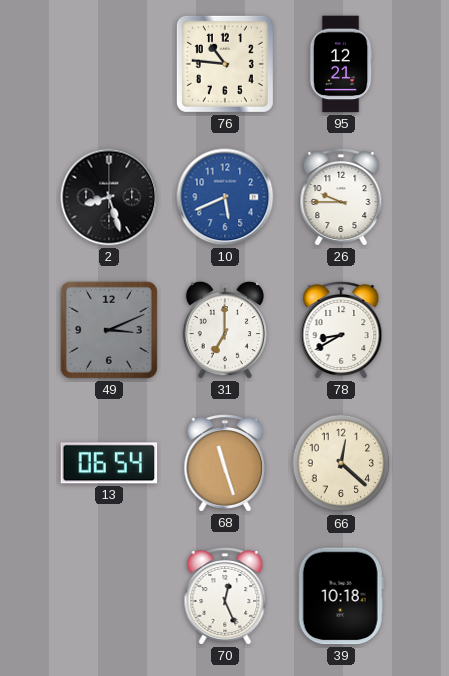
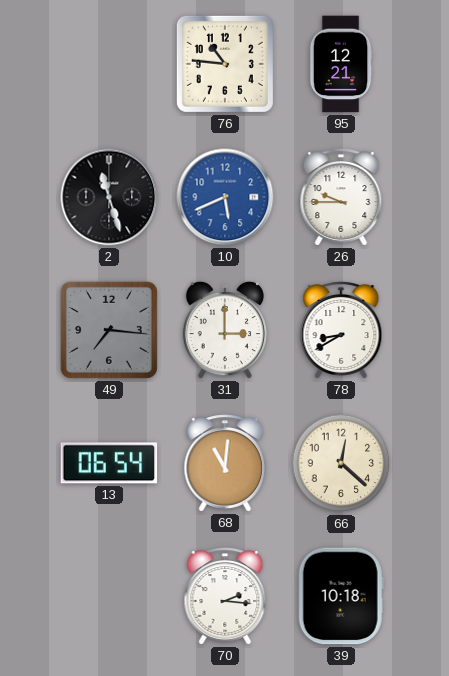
2: 8:27 -> 11:27
49: 3:11 -> 7:16
31: 7:00 -> 3:00
68: 11:27 -> 11:01
70: 12:26 -> 2:16
